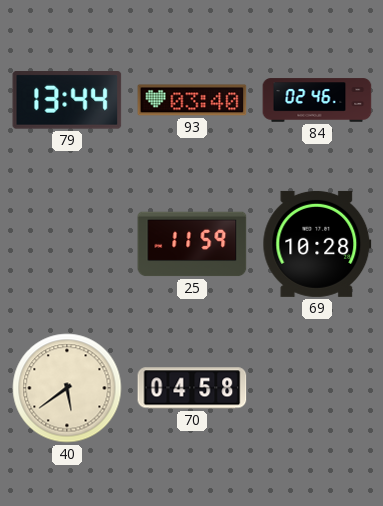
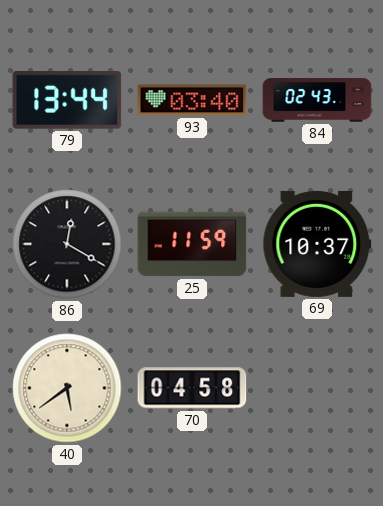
84: 02:46 -> 02:43
86: none -> 12:20
69: 10:28 -> 10:37
